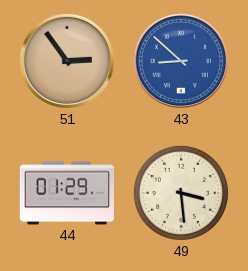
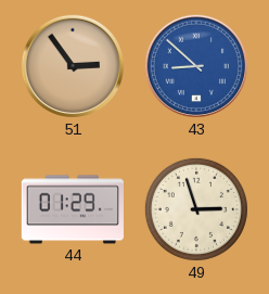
49: 3:29 -> 2:57
